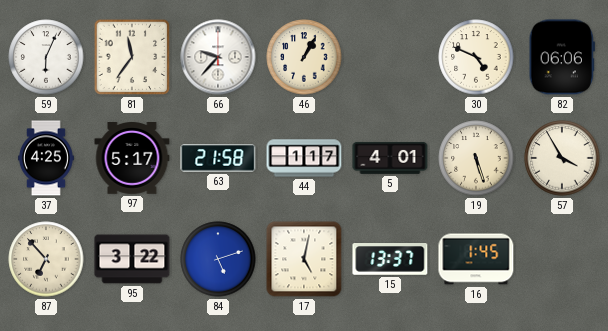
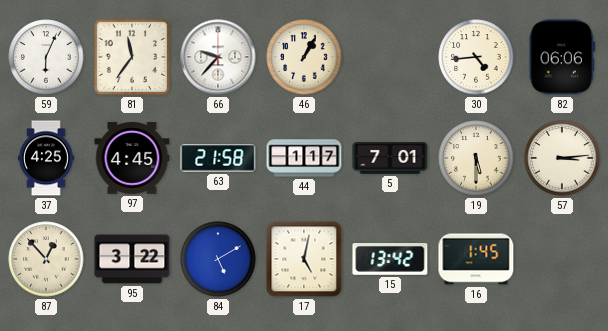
30: 4:49 -> 4:44
97: 5:17 -> 4:45
5: 4:01 -> 7:01
19: 5:27 -> 5:30
57: 3:55 -> 3:14
87: 6:53 -> 12:53
84: 5:12 -> 5:10
15: 13:37 -> 13:42
